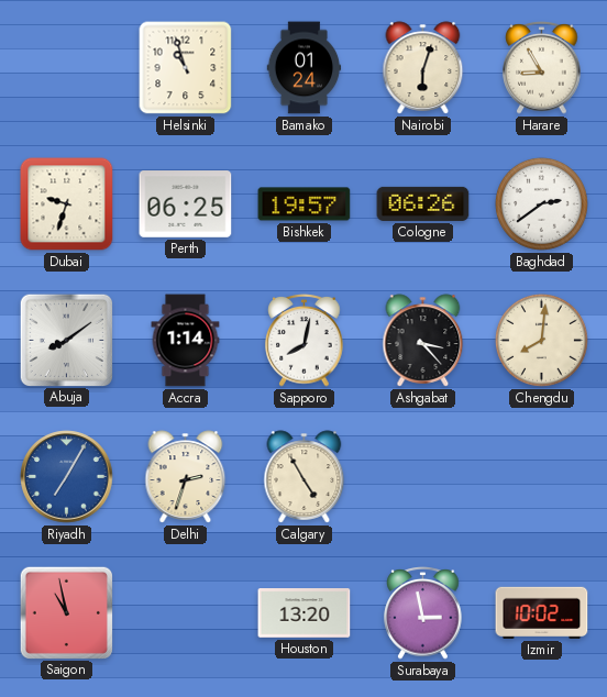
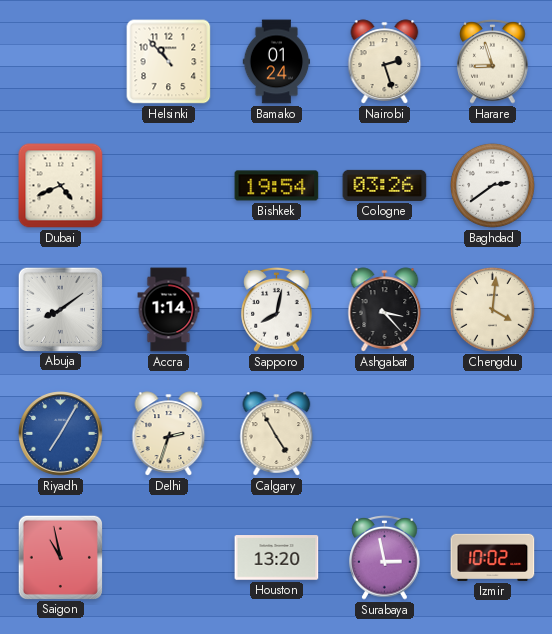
Helsinki: 10:57 -> 10:53
Nairobi: 6:03 -> 2:27
Harare: 8:55 -> 8:57
Dubai: 9:33 -> 4:41
Perth: 06:25 -> none
Bishkek: 19:57 -> 19:54
Cologne: 06:26 -> 03:26
Chengdu: 8:01 -> 4:01
